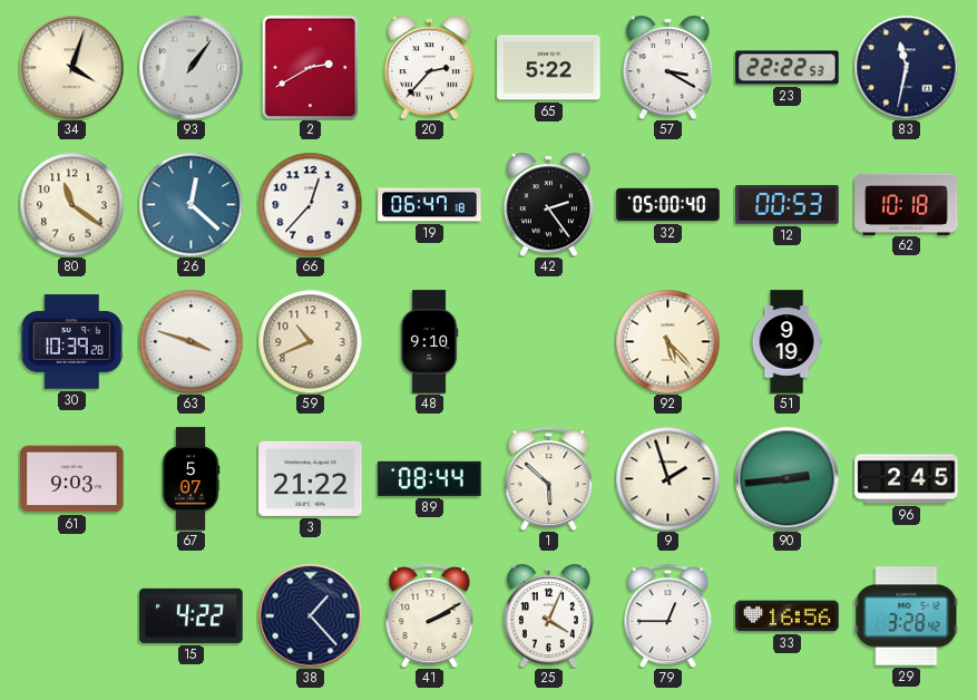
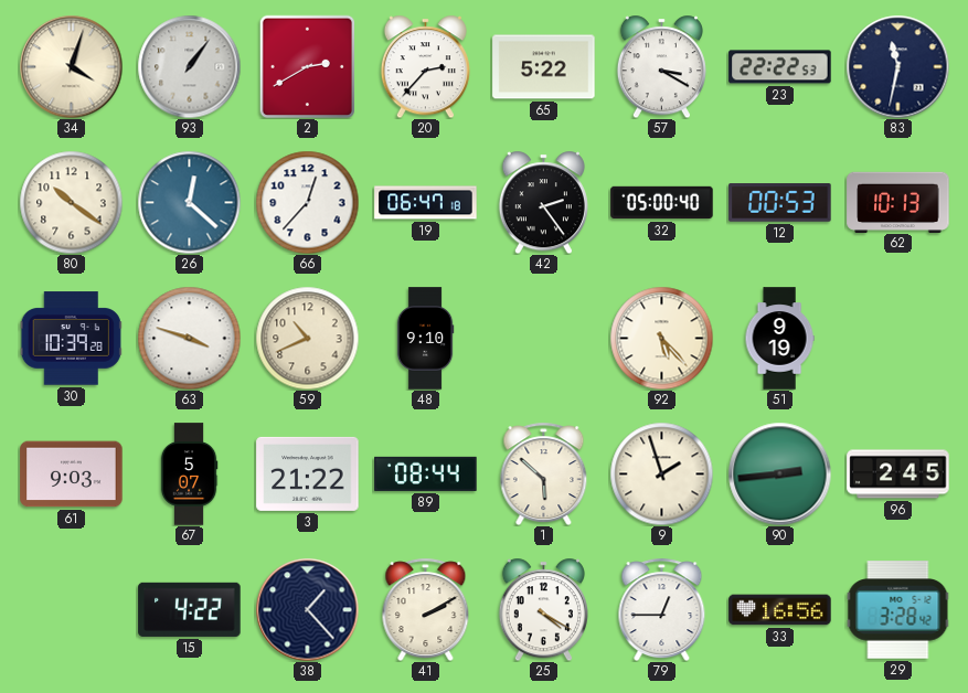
80: 11:21 -> 10:21
62: 10:18 -> 10:13
25: 4:04 -> 4:20
